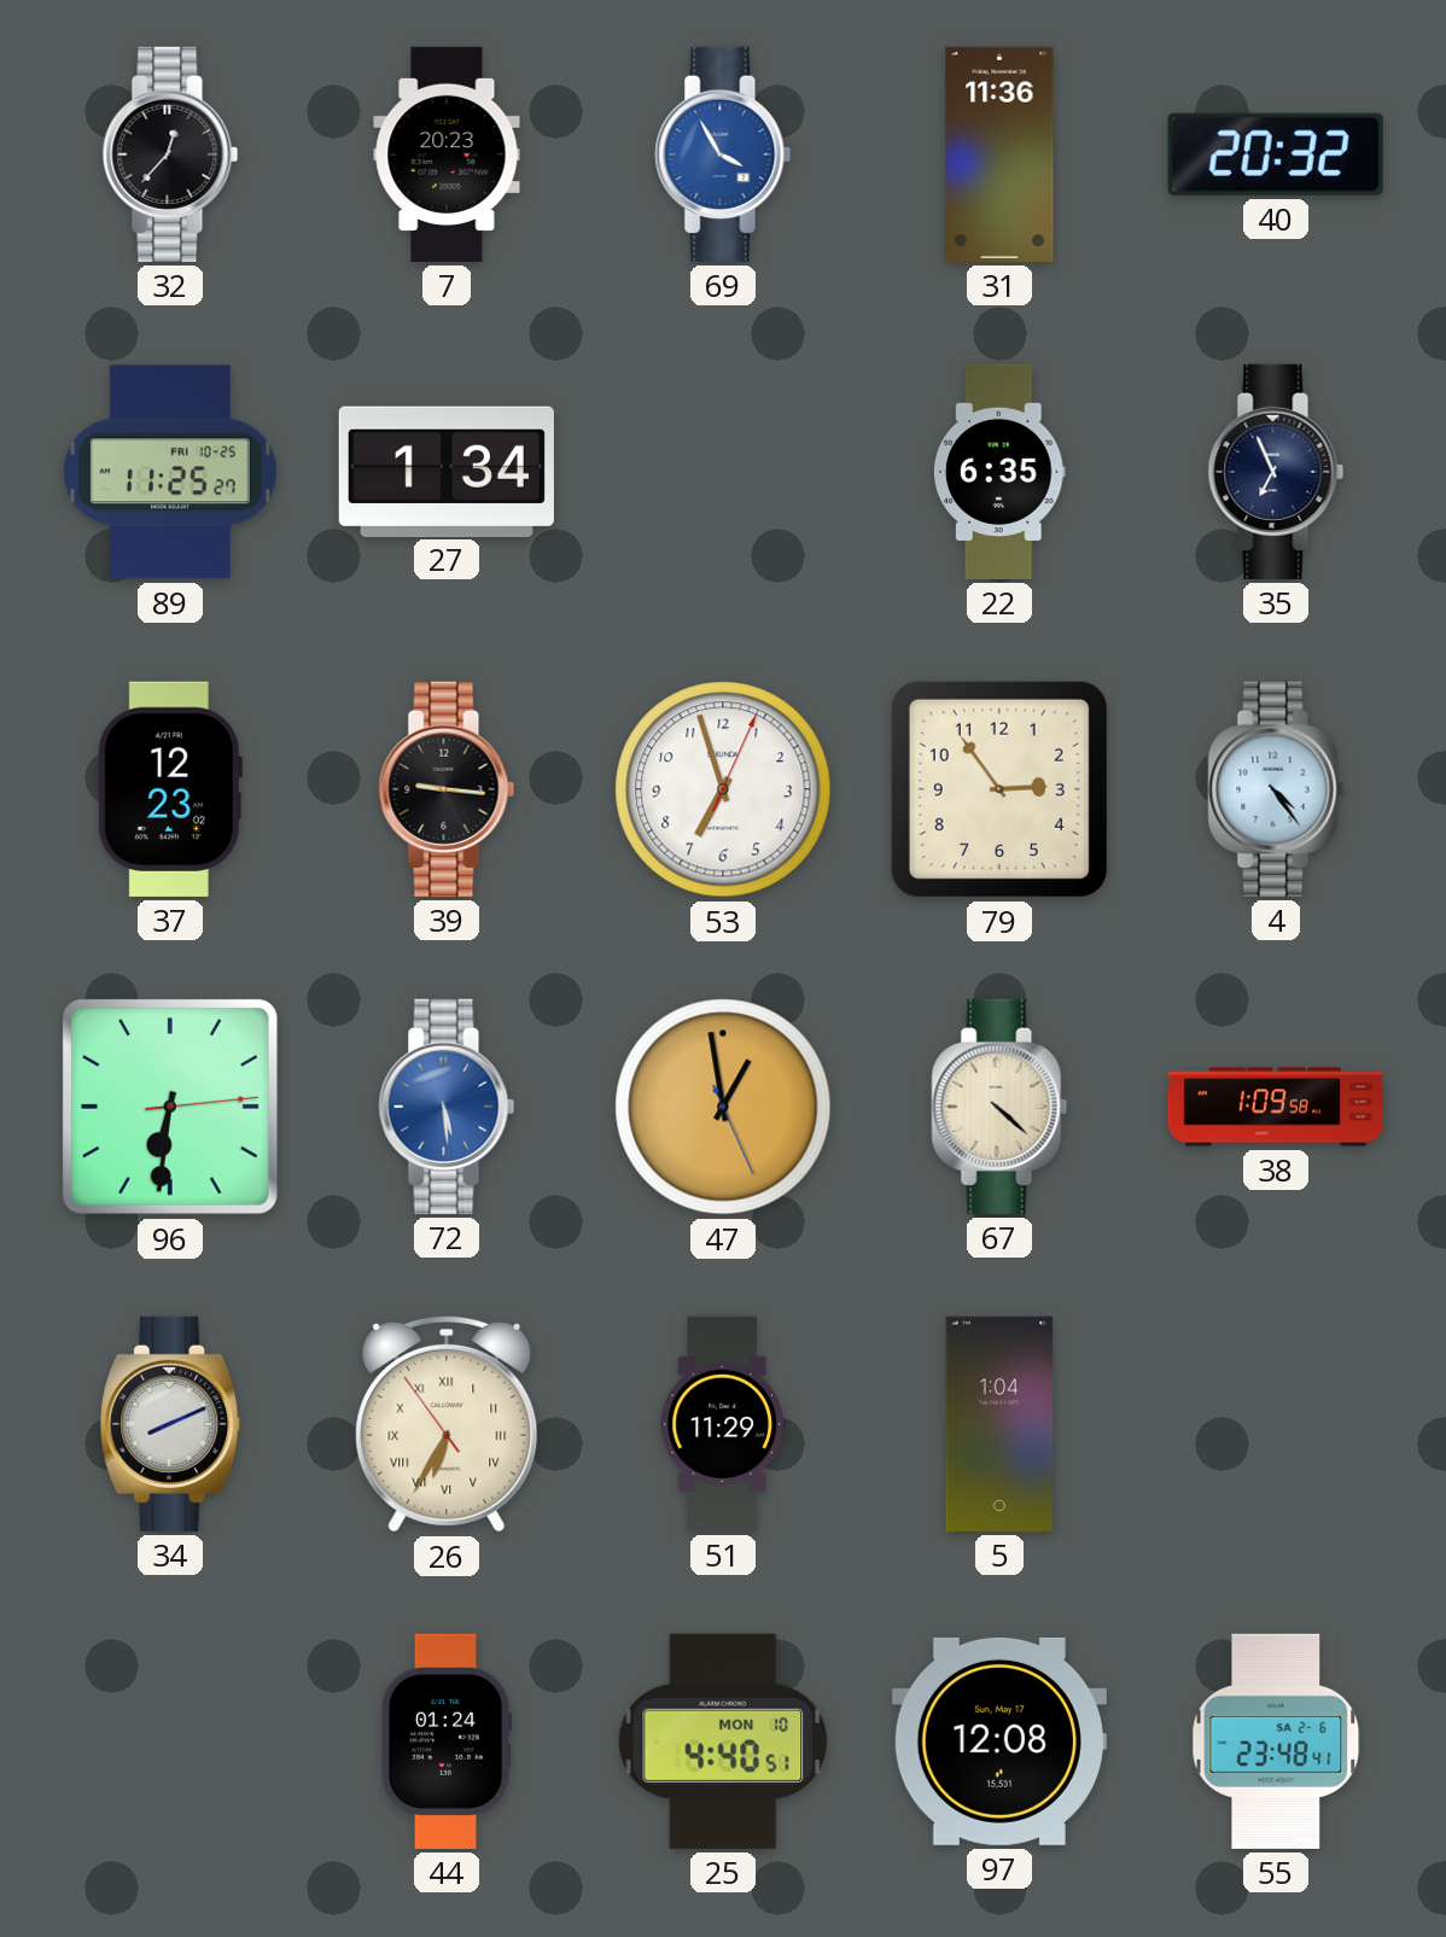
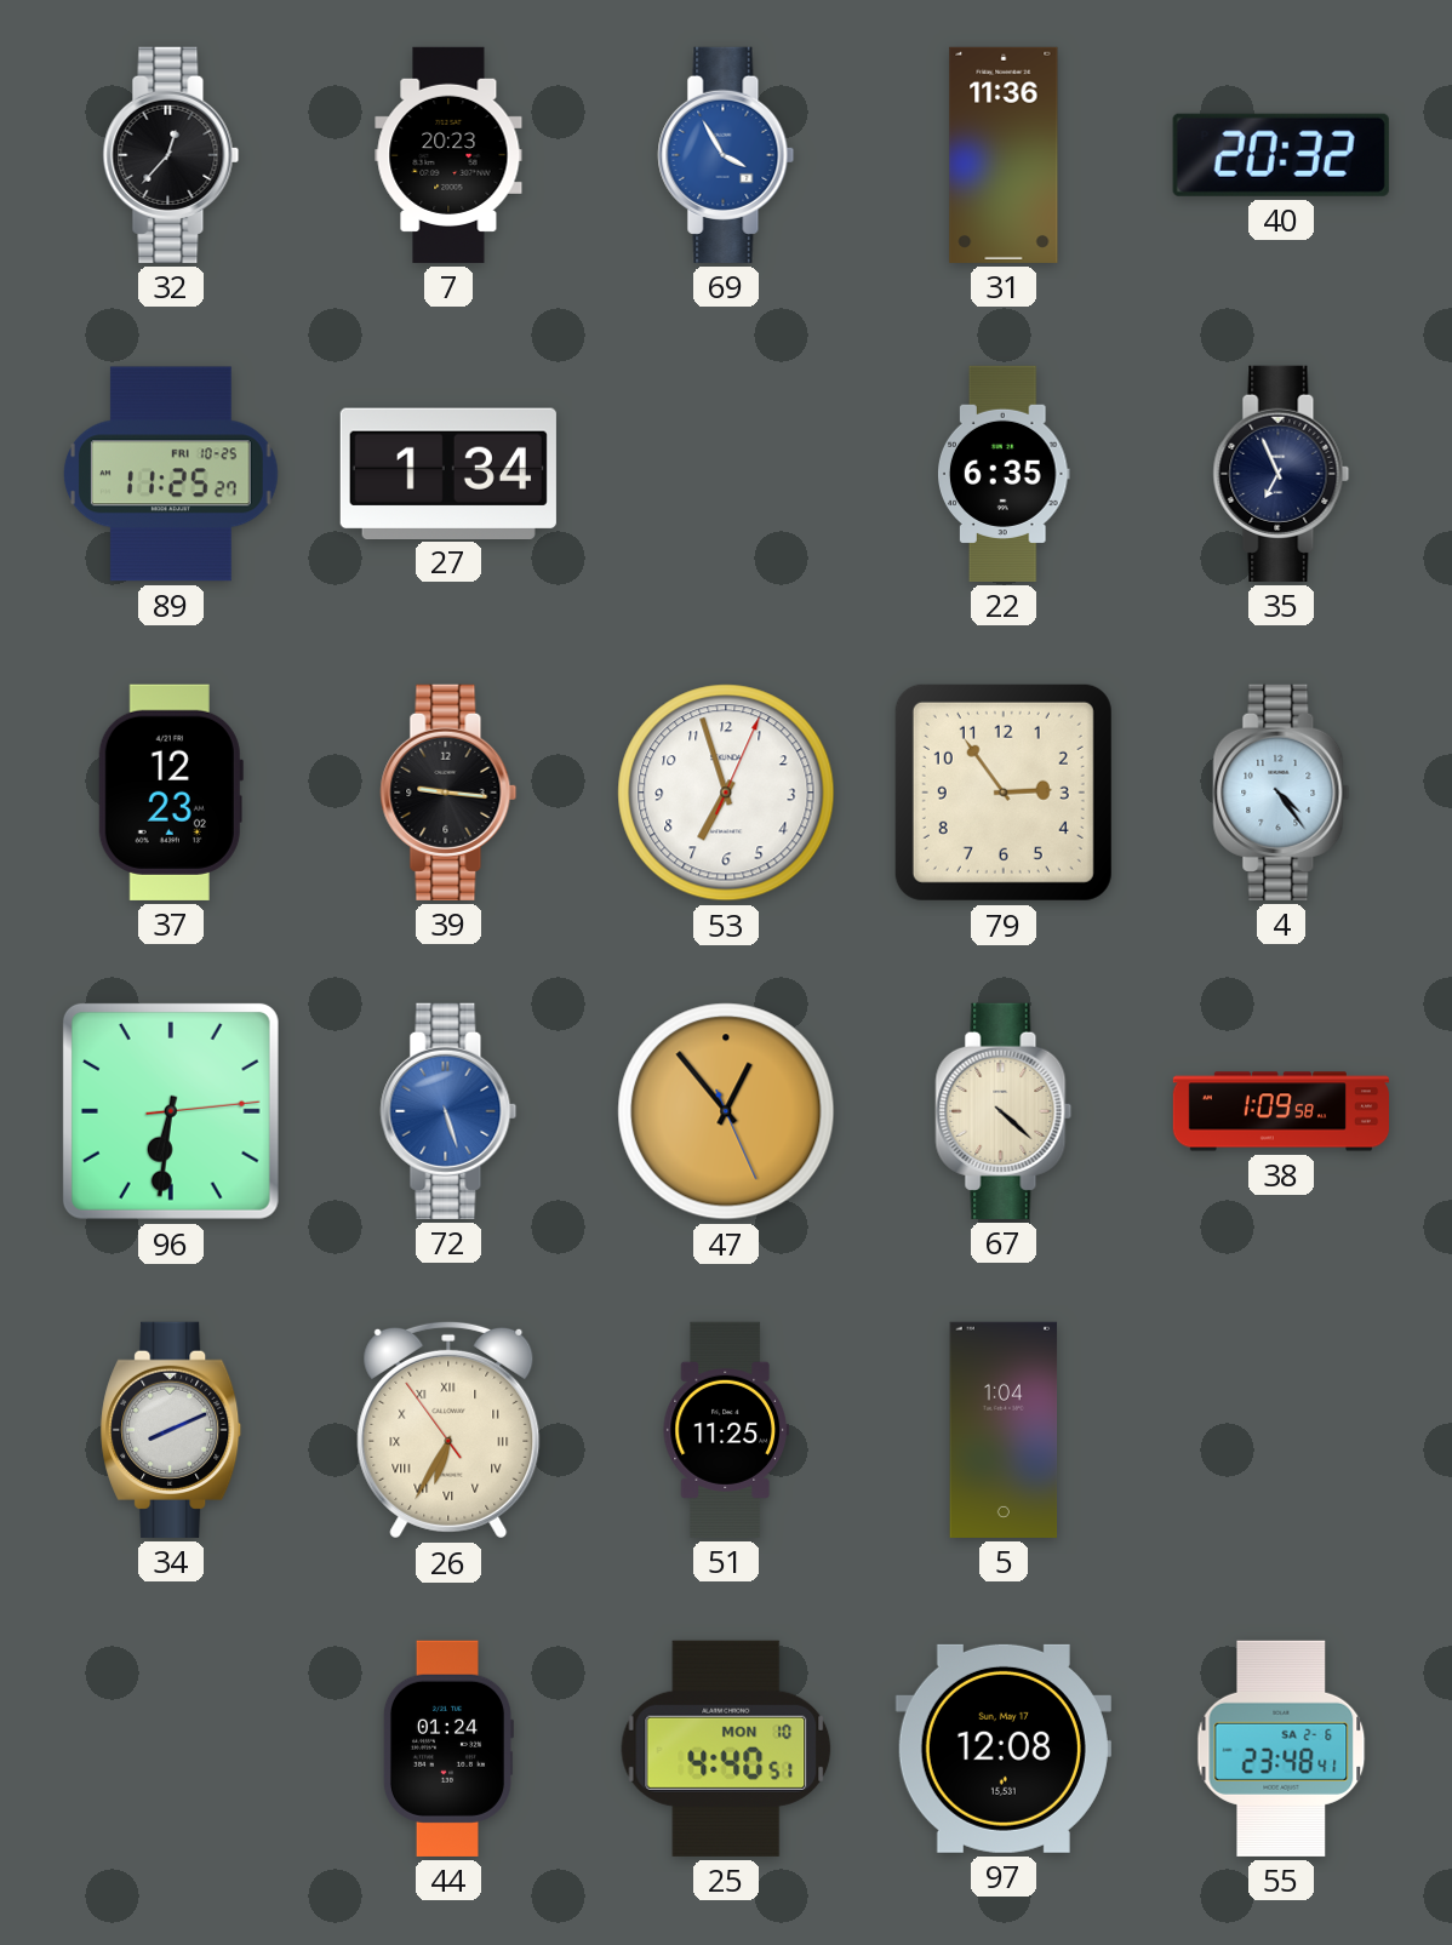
72: 5:29 -> 5:27
47: 12:58 -> 12:53
51: 11:29 -> 11:25
